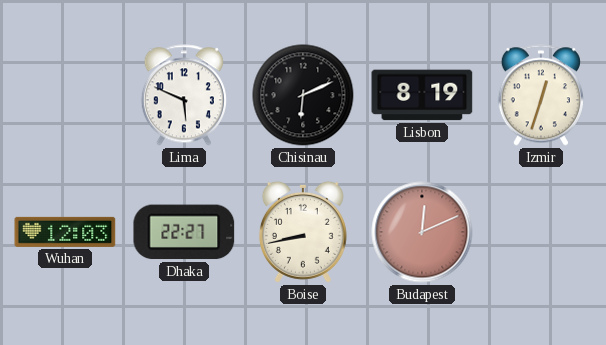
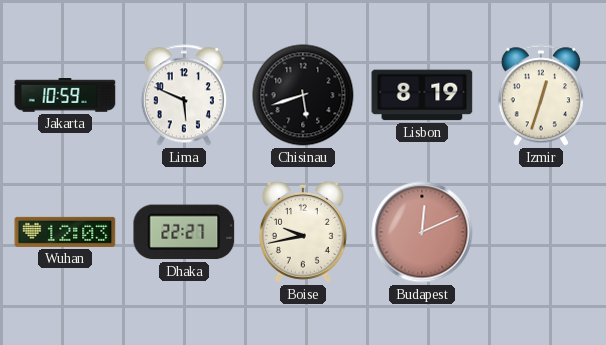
Jakarta: none -> 10:59
Chisinau: 6:11 -> 5:42
Boise: 8:43 -> 9:43
